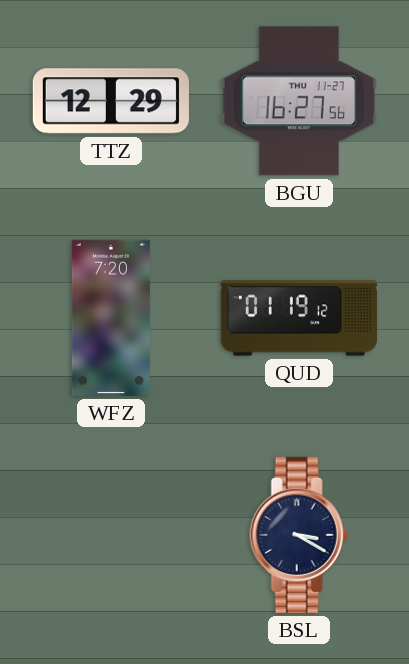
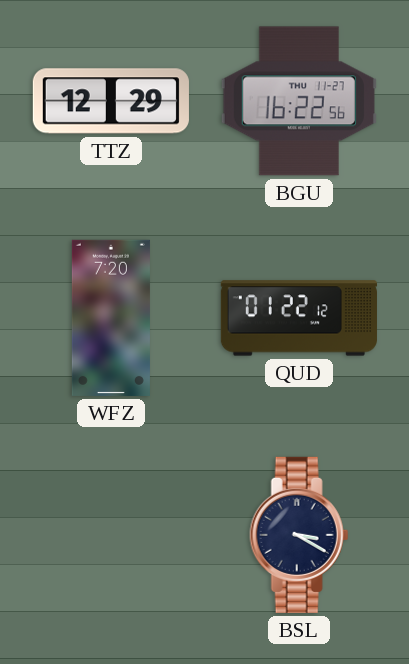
BGU: 16:27 -> 16:22
QUD: 01:19 -> 01:22
